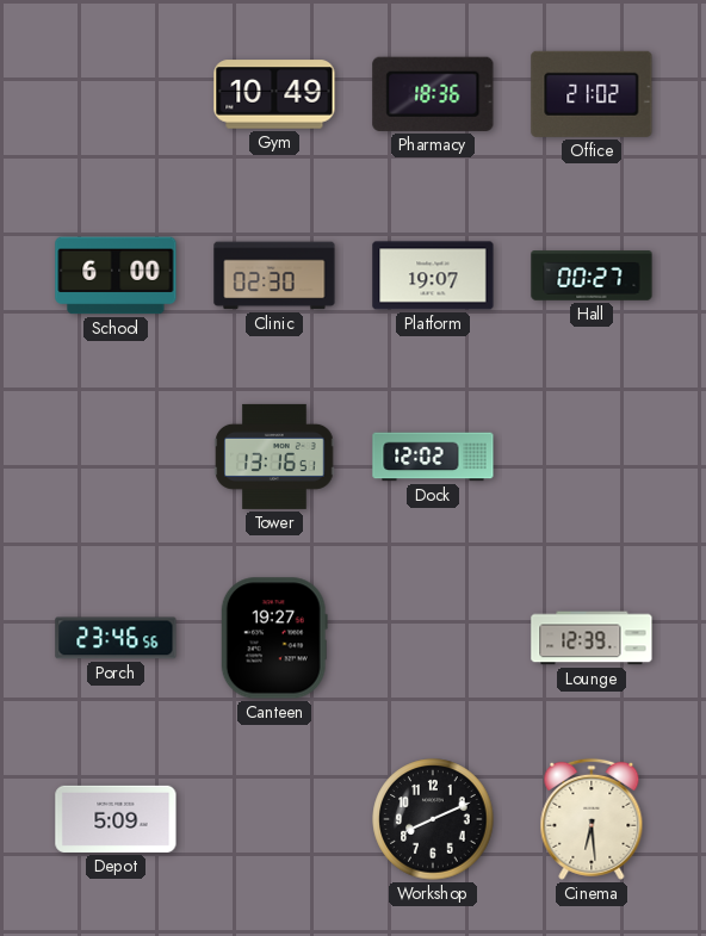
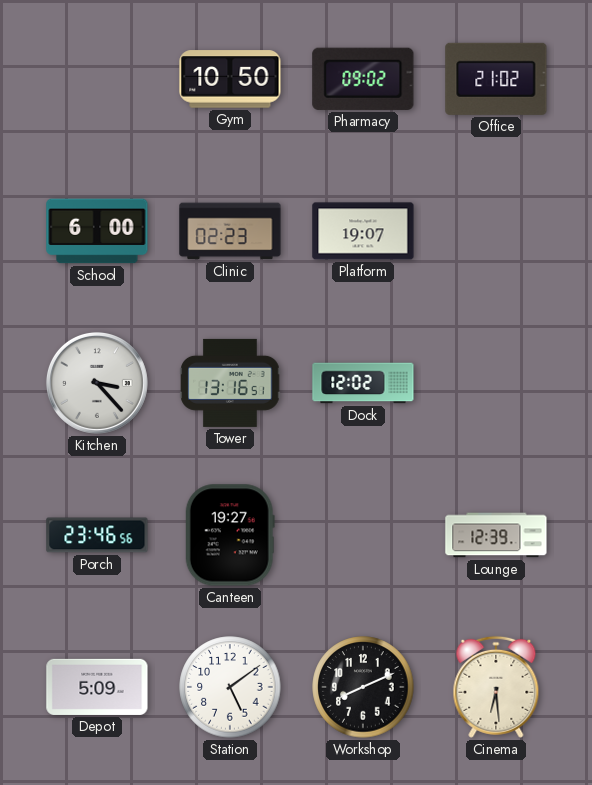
Gym: 10:49 -> 10:50
Pharmacy: 18:36 -> 09:02
Clinic: 02:30 -> 02:23
Hall: 00:27 -> none
Kitchen: none -> 3:23
Station: none -> 5:09
